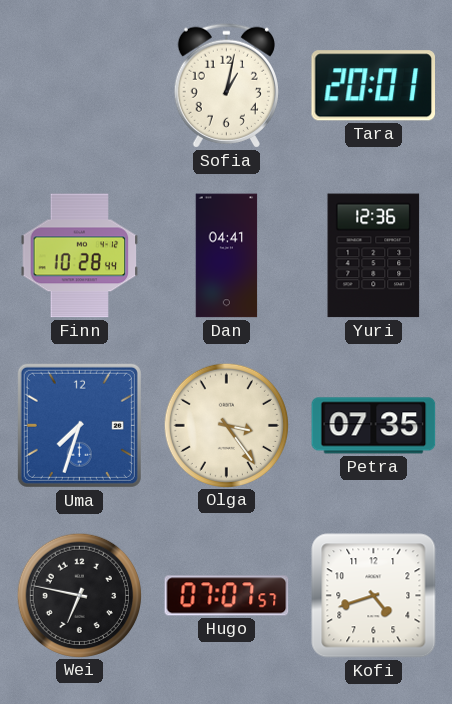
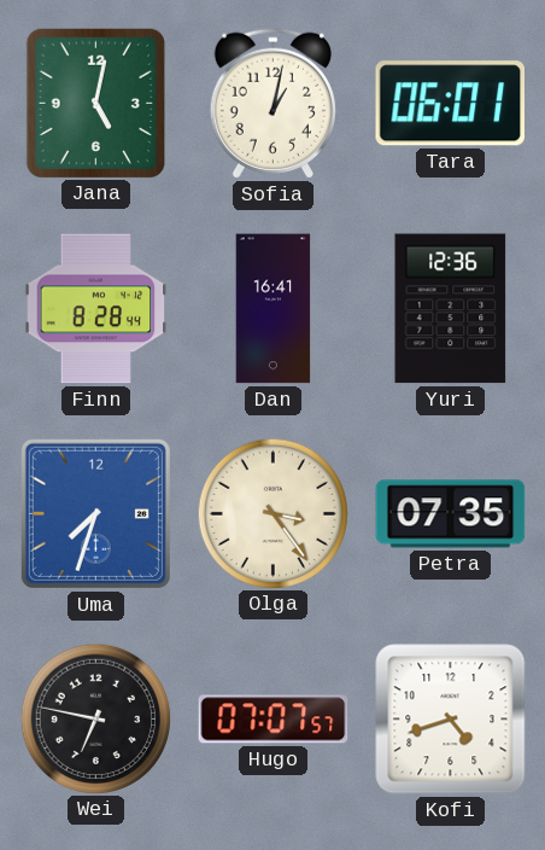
Jana: none -> 5:02
Tara: 20:01 -> 06:01
Finn: 10:28 -> 8:28
Dan: 04:41 -> 16:41
